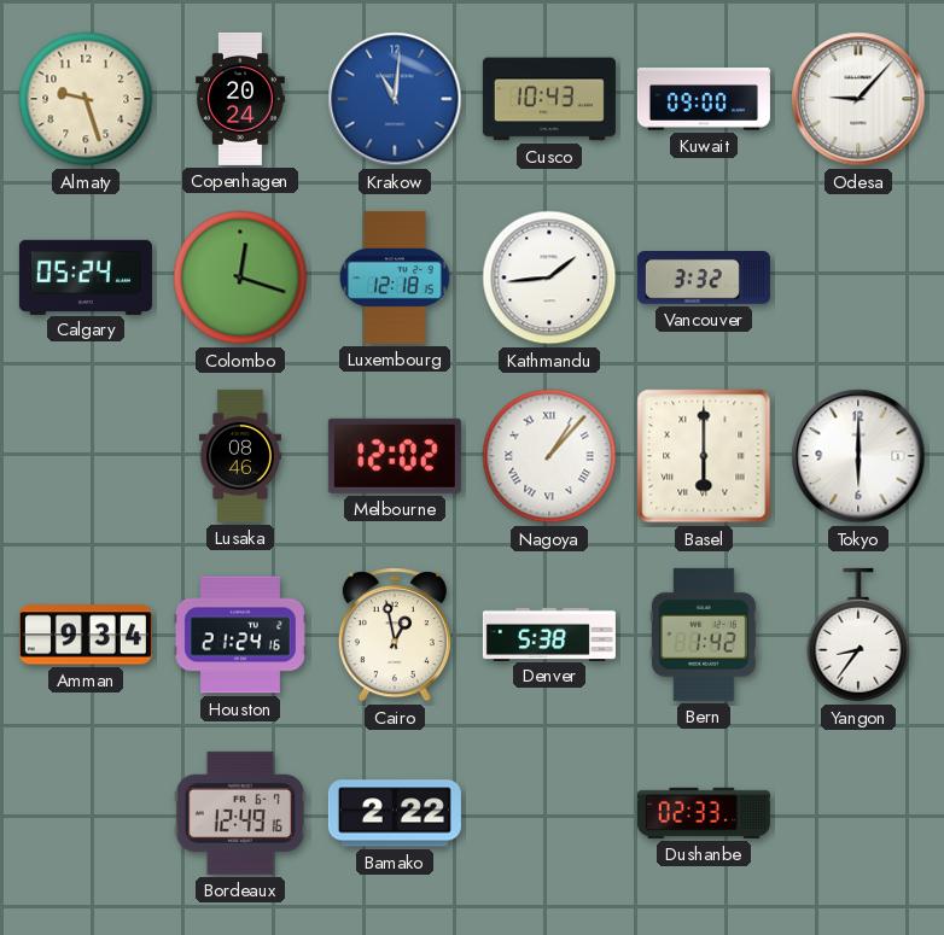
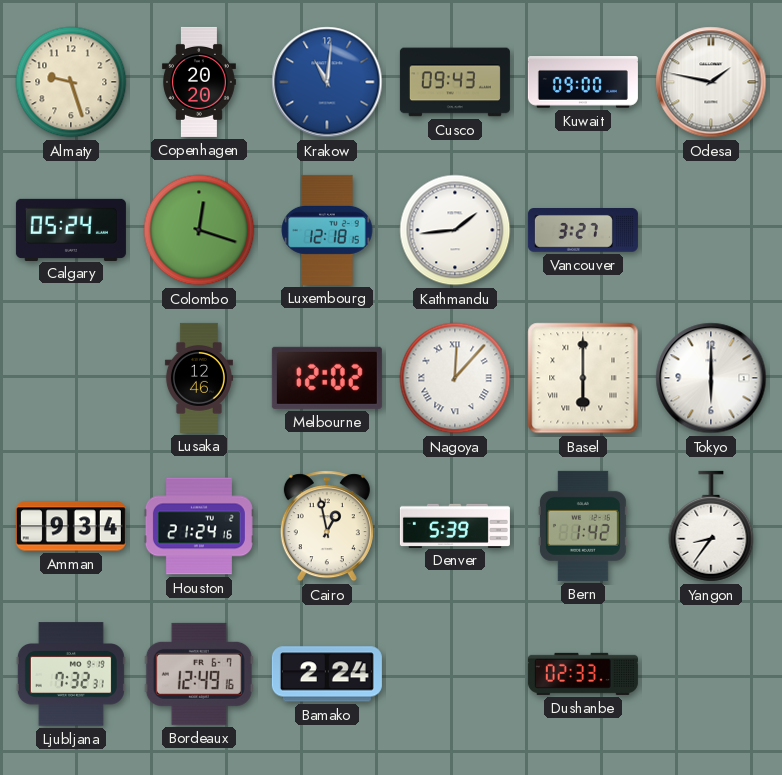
Copenhagen: 20:24 -> 20:20
Cusco: 10:43 -> 09:43
Odesa: 9:07 -> 1:47
Vancouver: 3:32 -> 3:27
Lusaka: 08:46 -> 12:46
Nagoya: 1:07 -> 12:07
Denver: 5:38 -> 5:39
Ljubljana: none -> 7:32
Bamako: 2:22 -> 2:24
